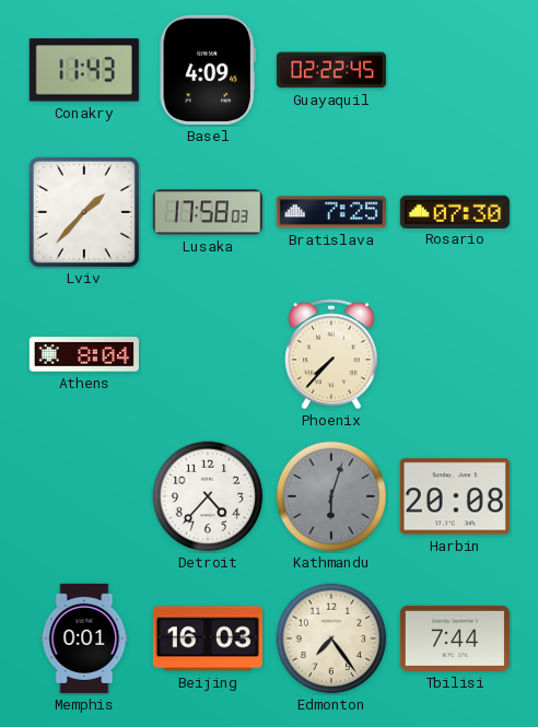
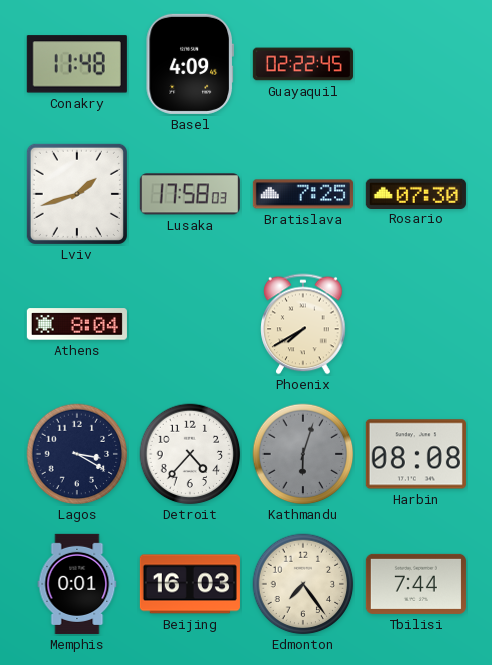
Conakry: 11:43 -> 11:48
Lviv: 1:37 -> 1:42
Phoenix: 7:37 -> 7:40
Lagos: none -> 3:20
Harbin: 20:08 -> 08:08
